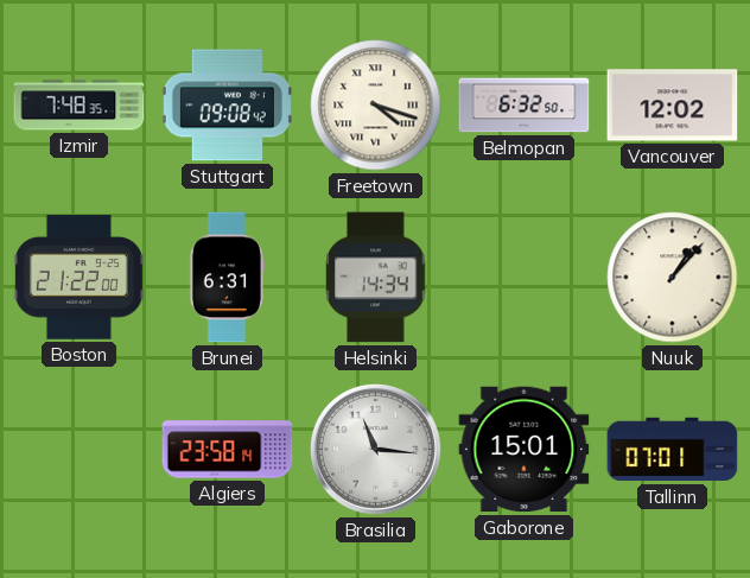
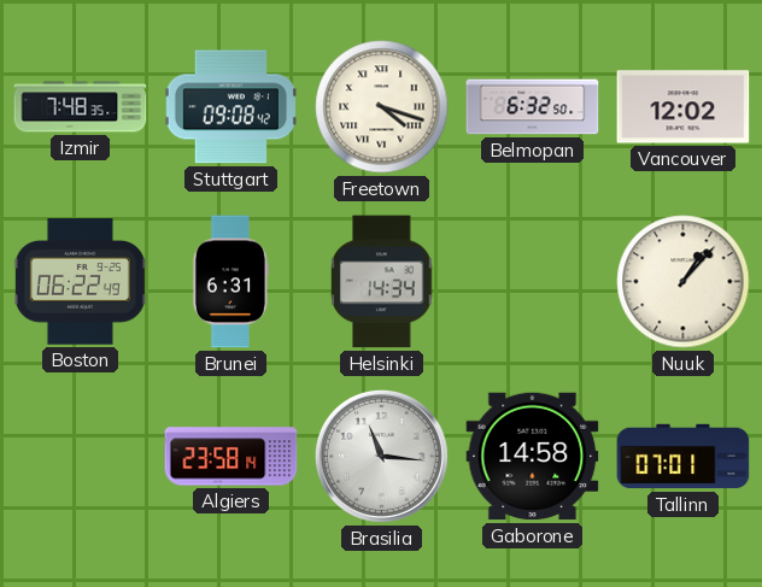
Boston: 21:22 -> 06:22
Gaborone: 15:01 -> 14:58
